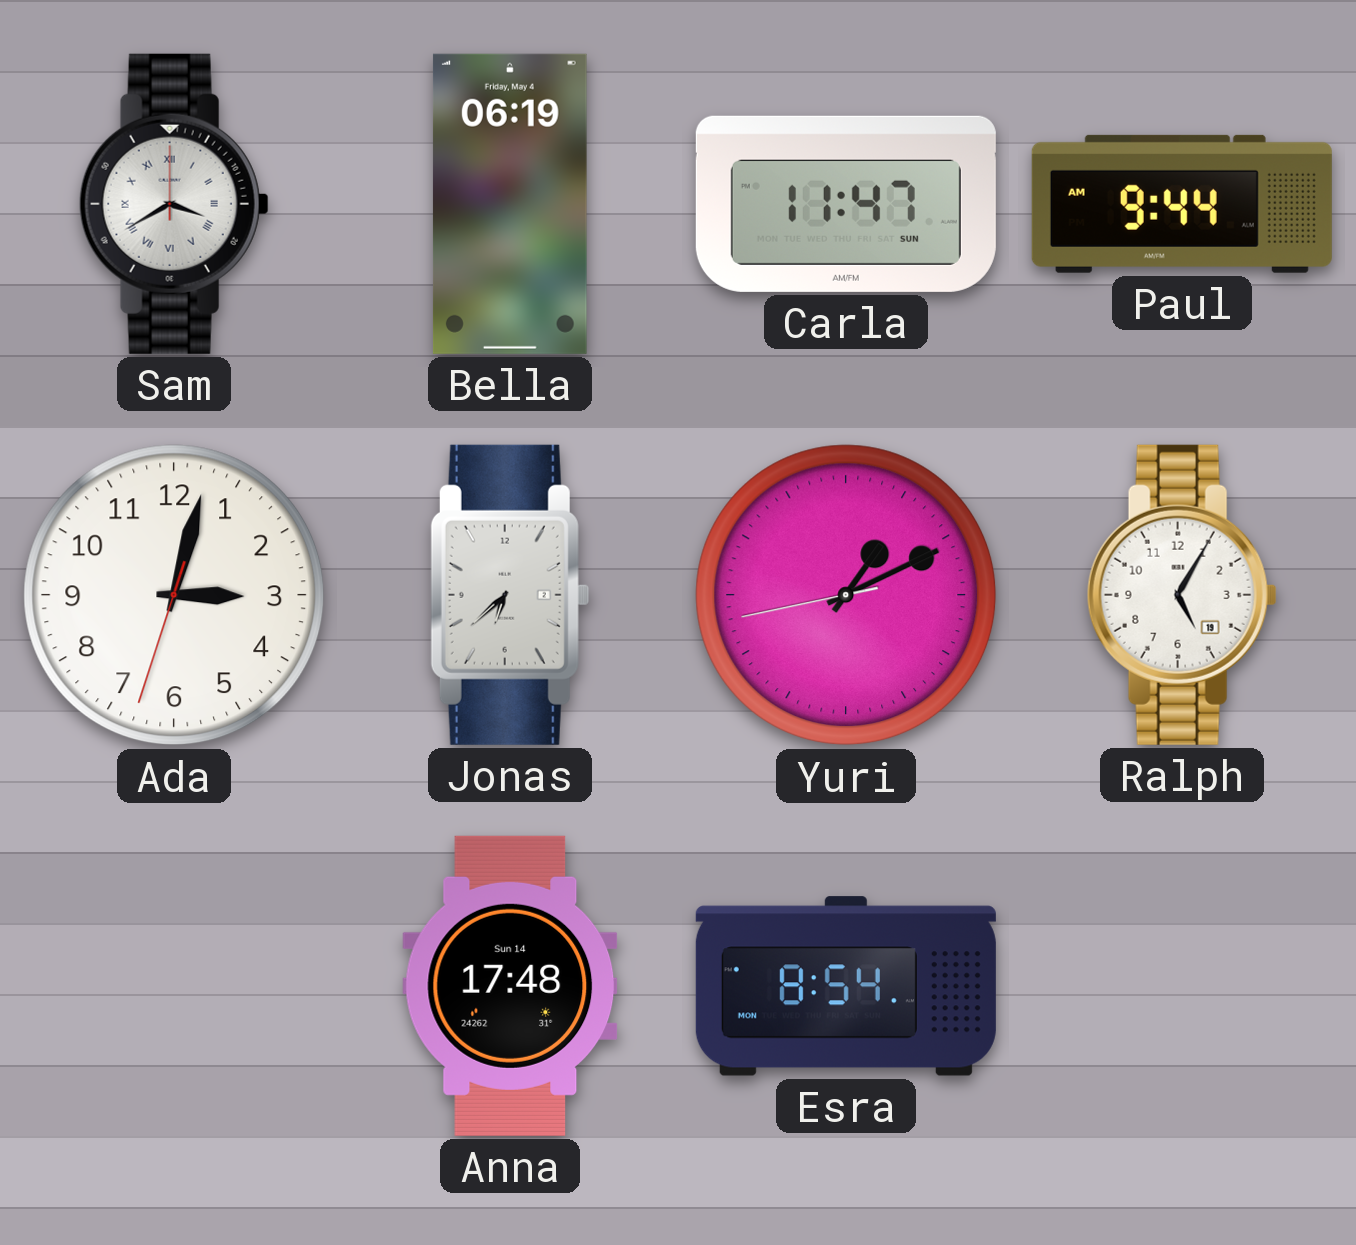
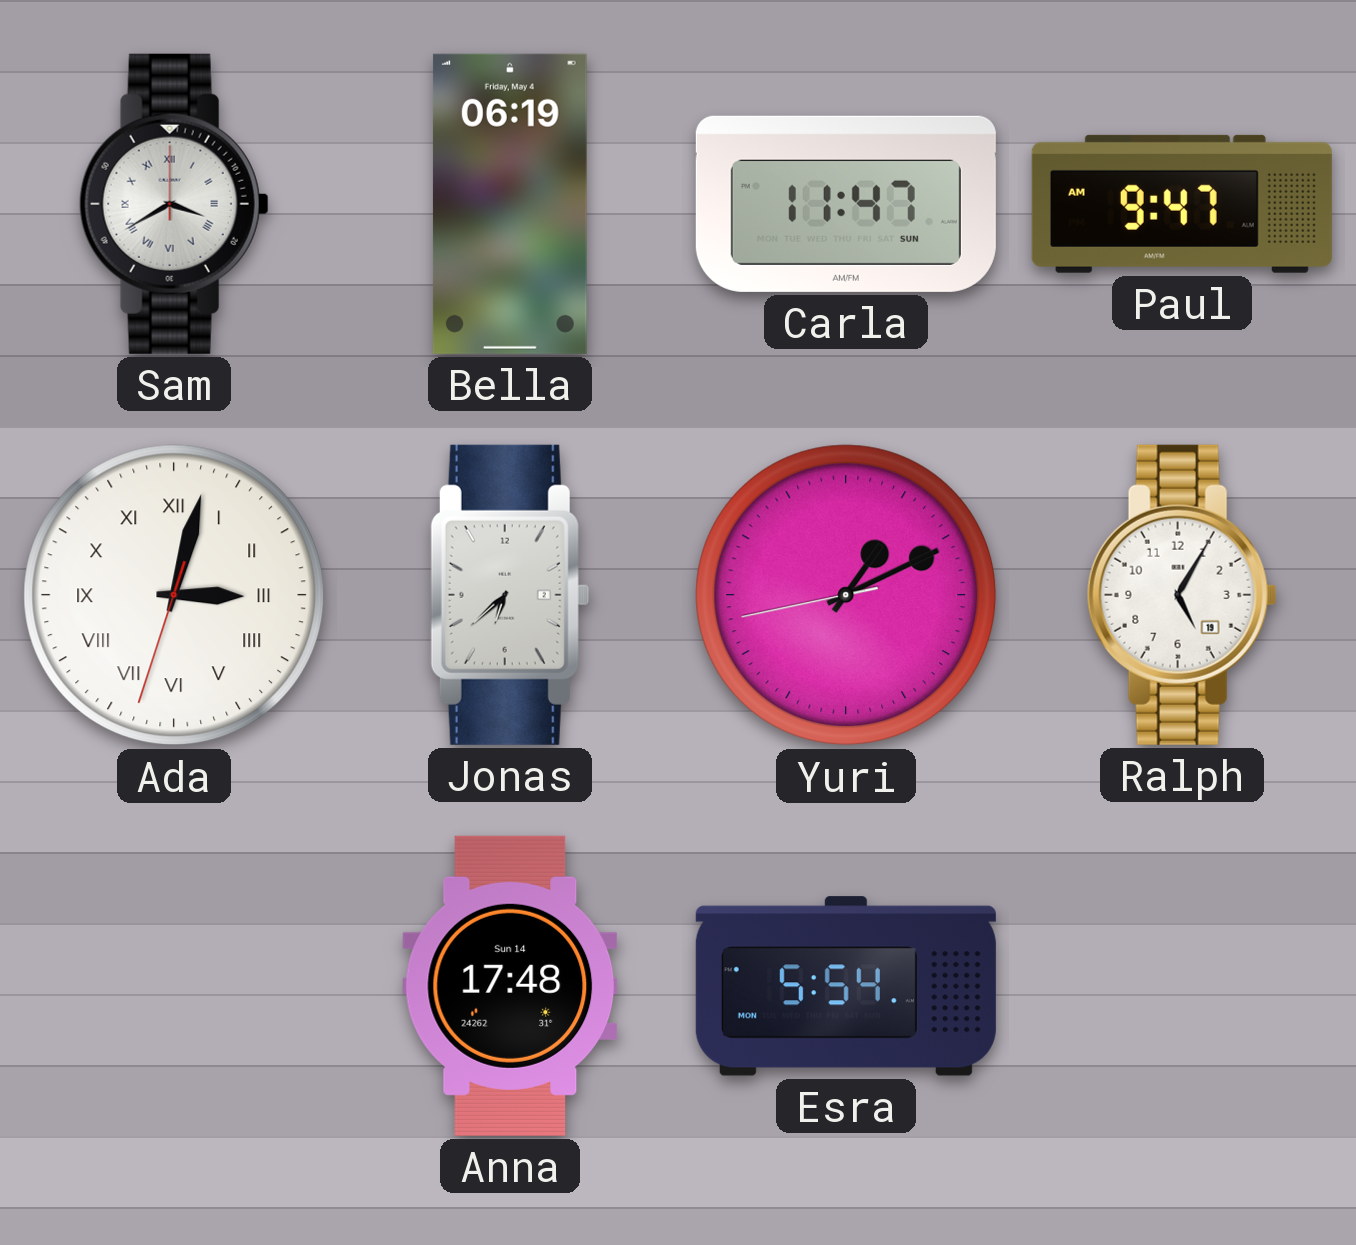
Paul: 9:44 -> 9:47
Ada numerals: Arabic -> Roman
Esra: 8:54 -> 5:54
